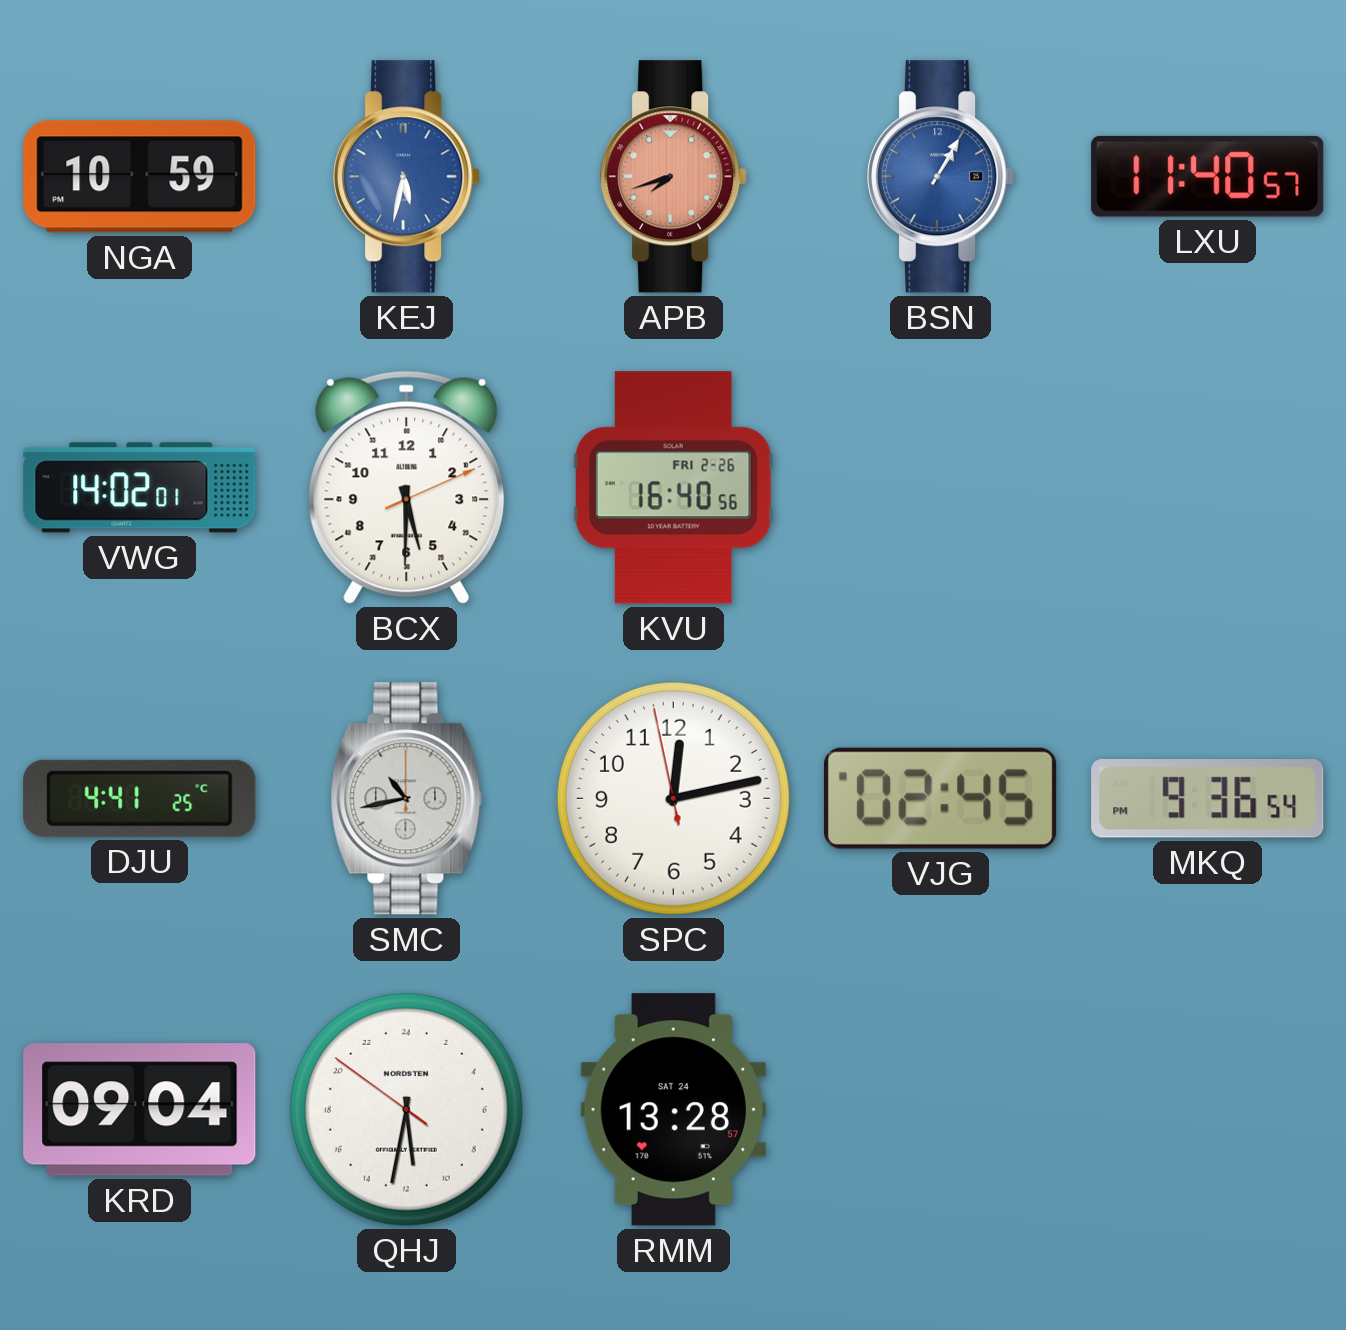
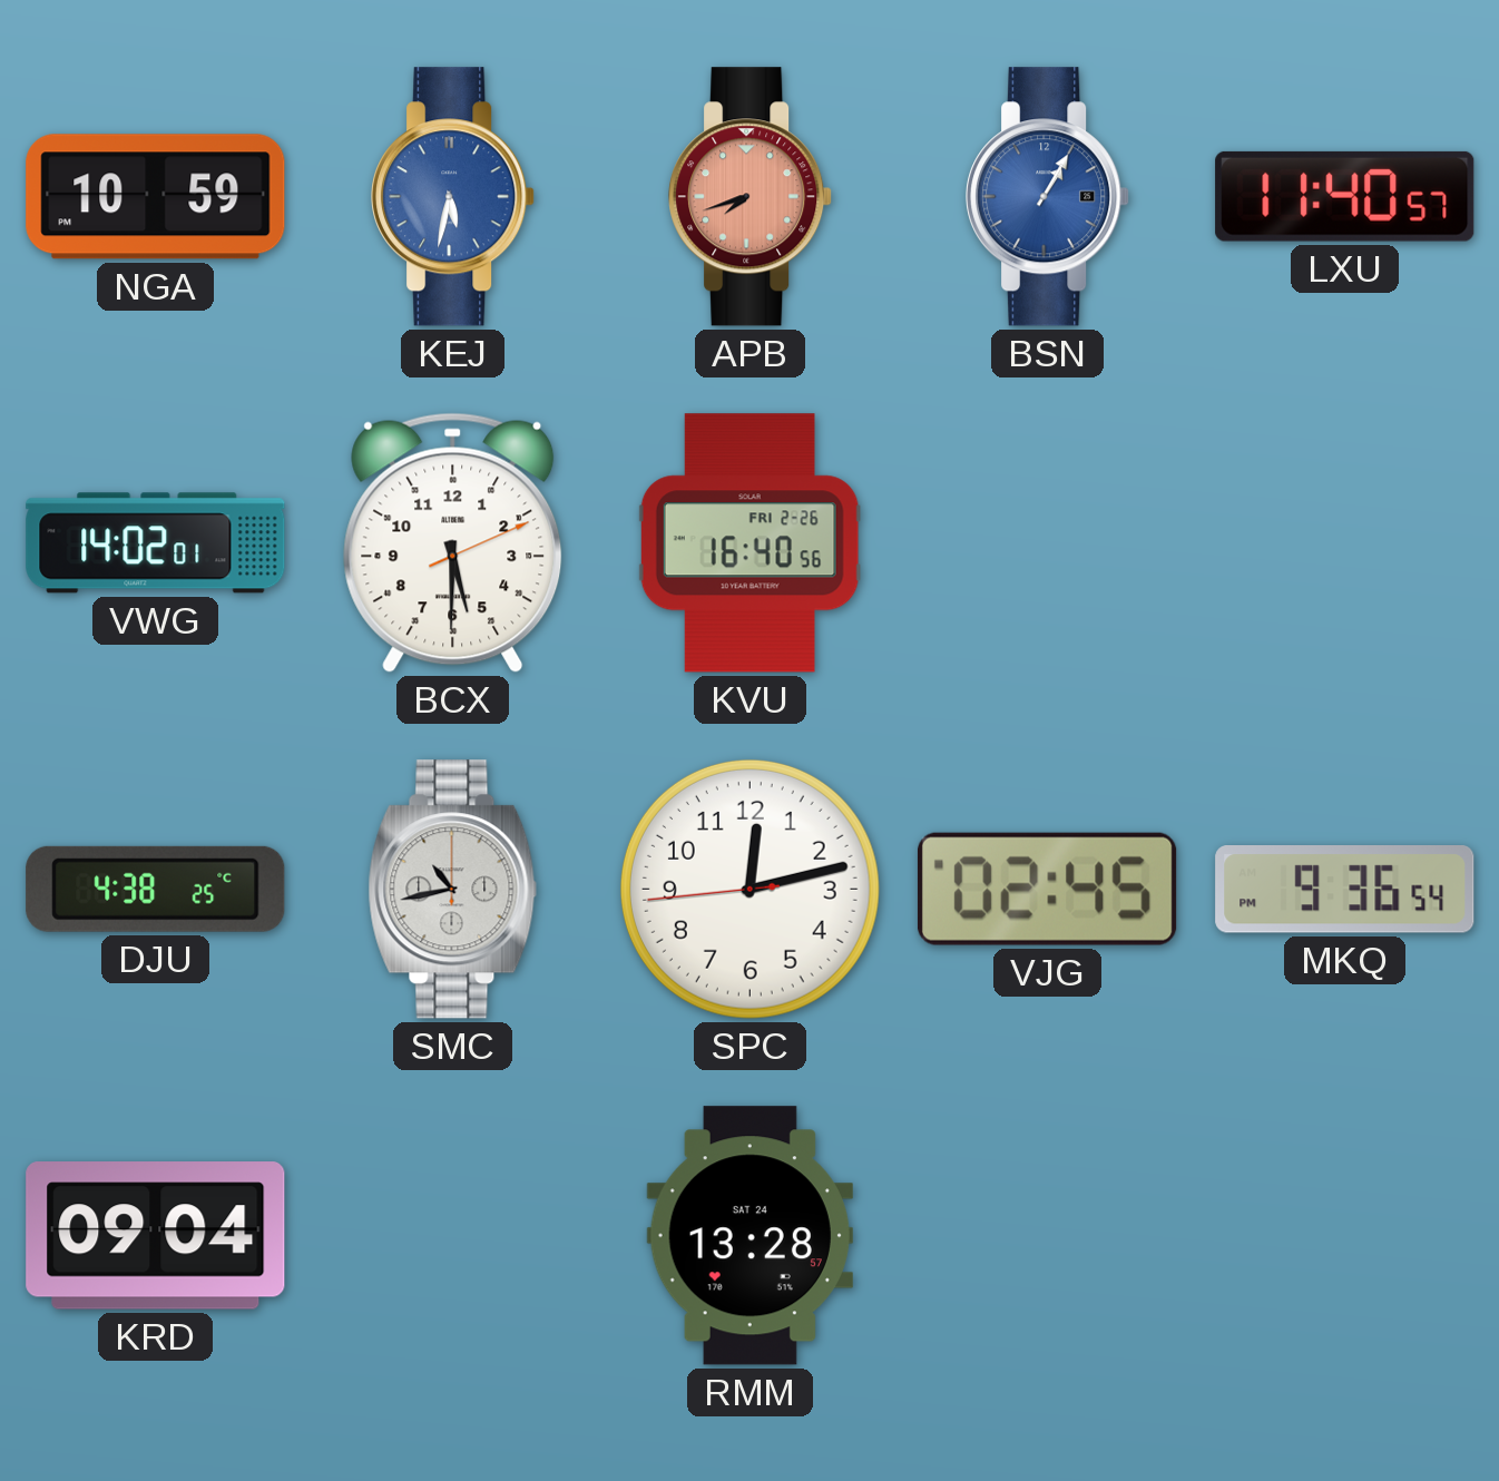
DJU: 4:41 -> 4:38
SPC: 12:12:58 -> 12:12:44
QHJ: 11:31 -> none
